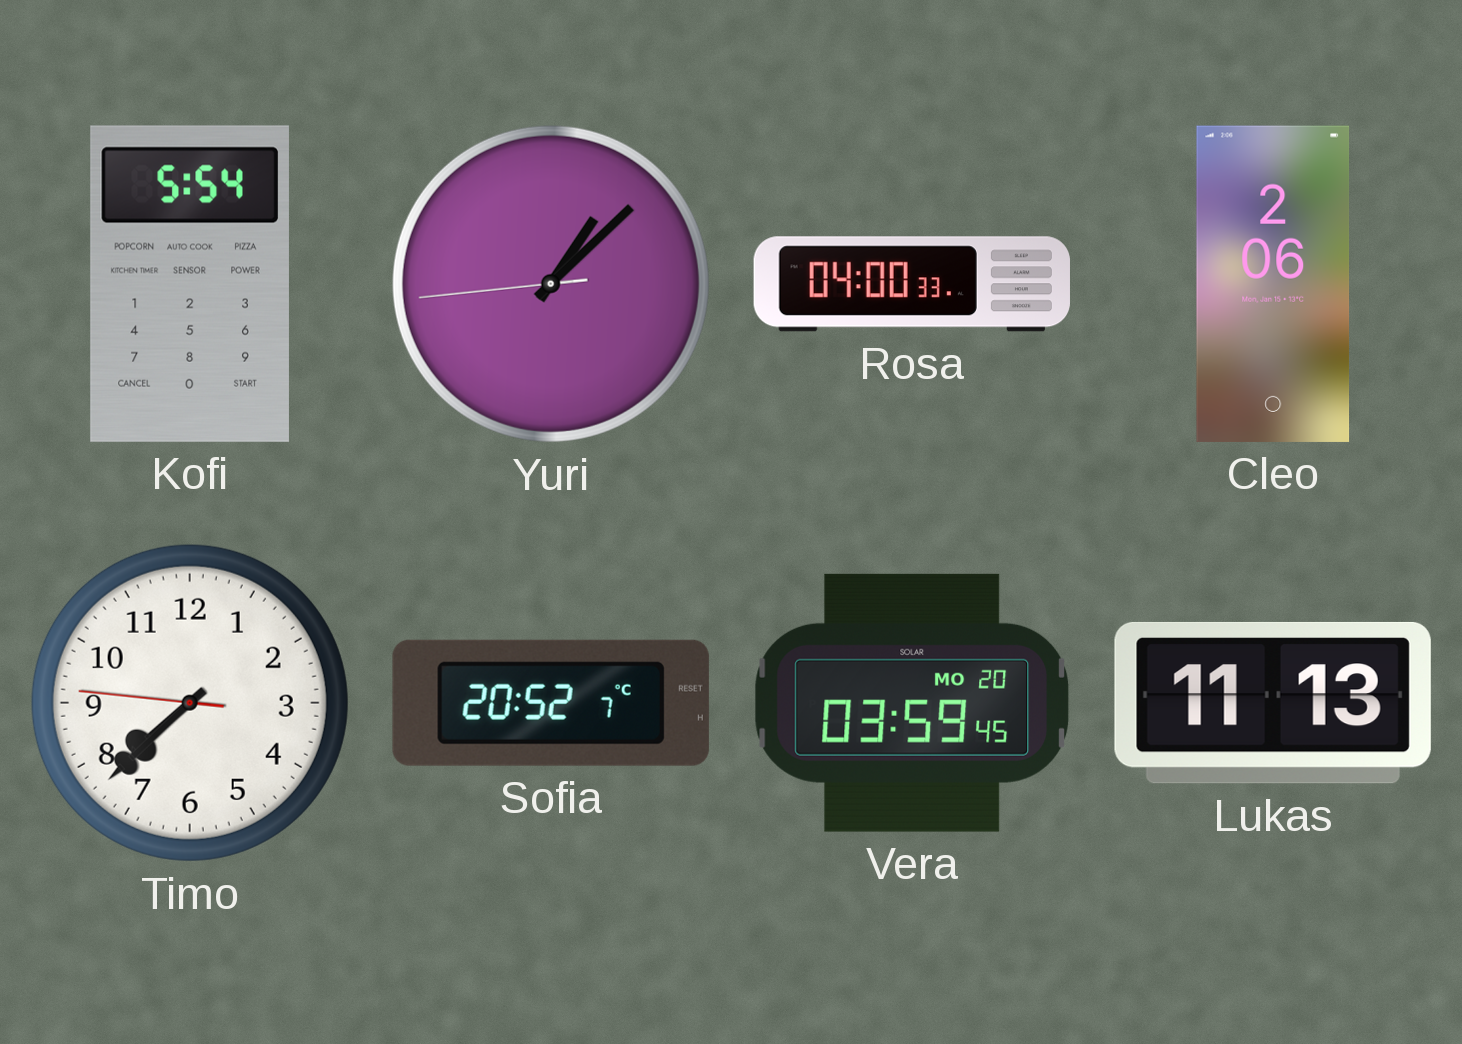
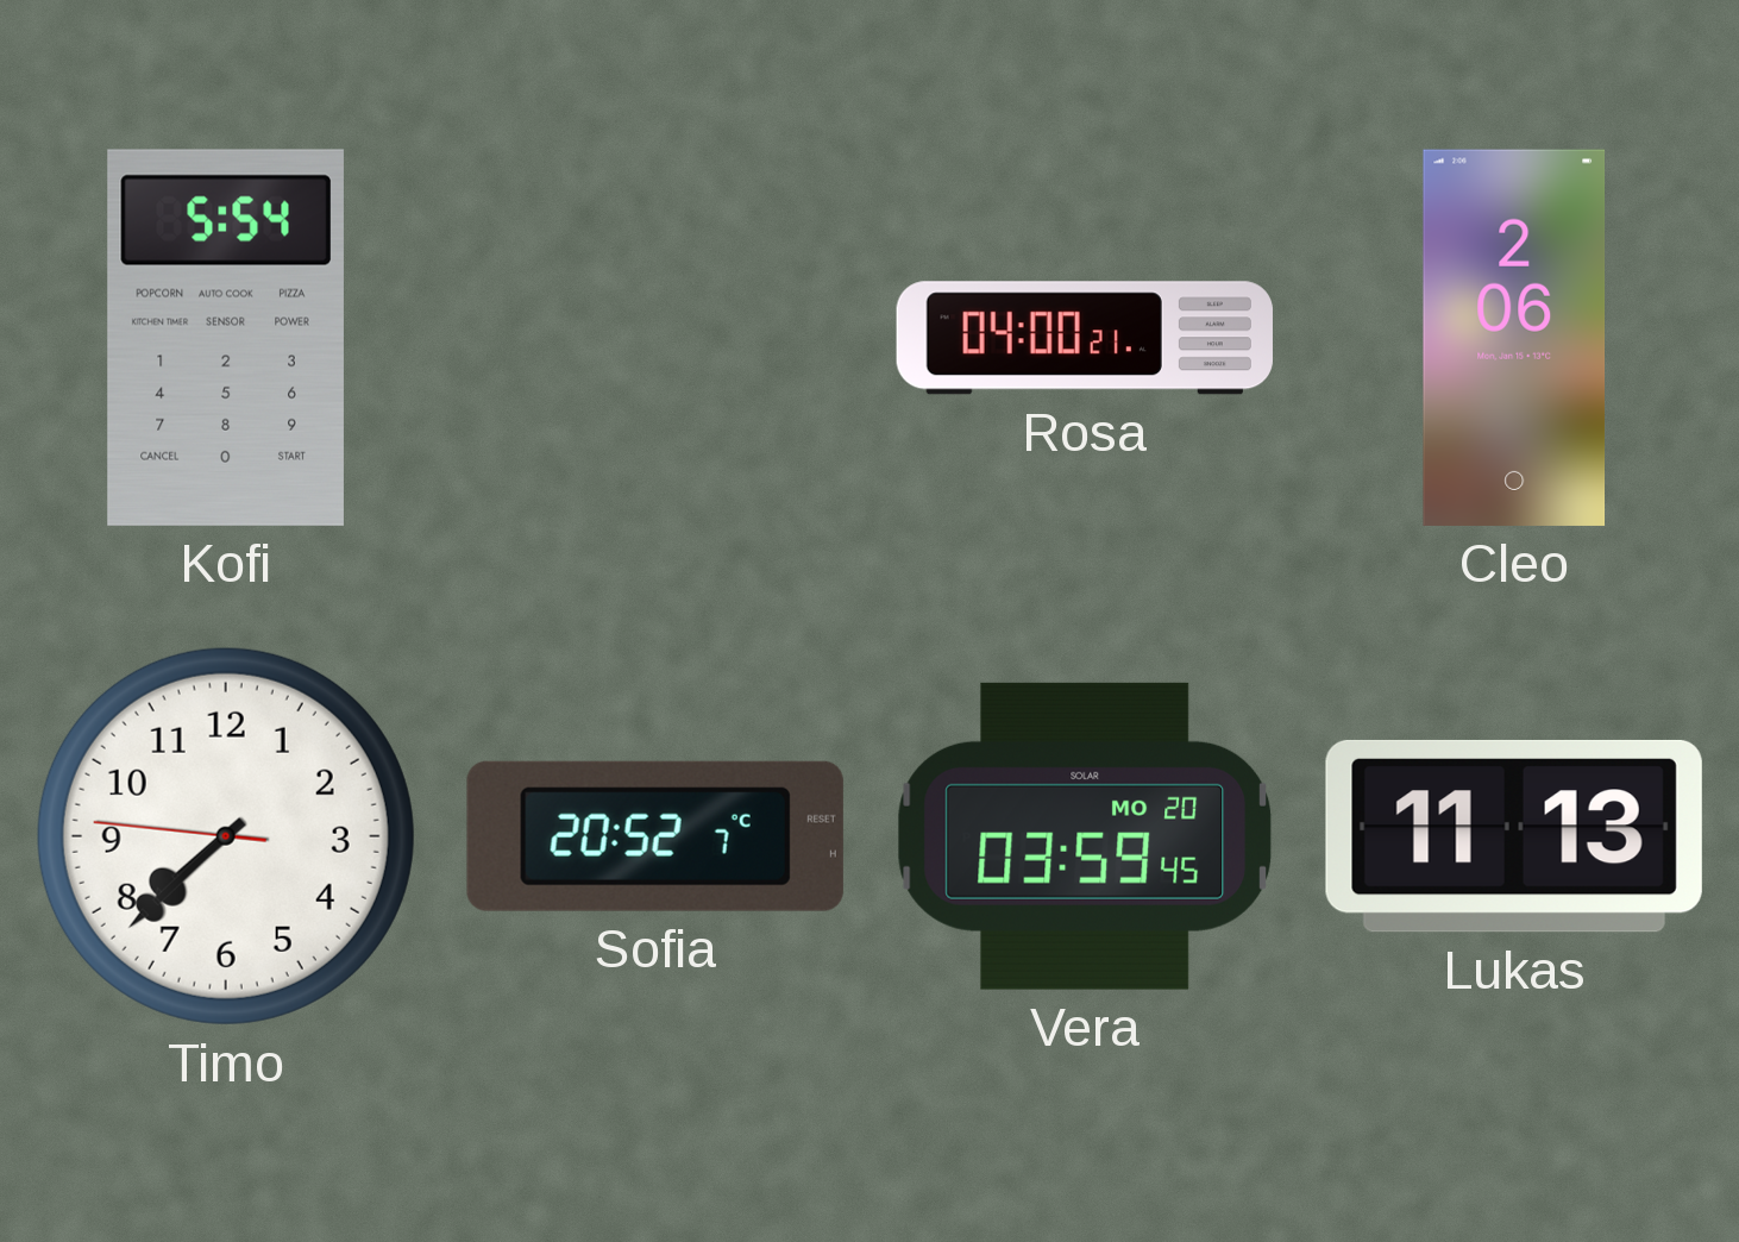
Yuri: 1:07 -> none
Rosa: 04:00:33 -> 04:00:21
